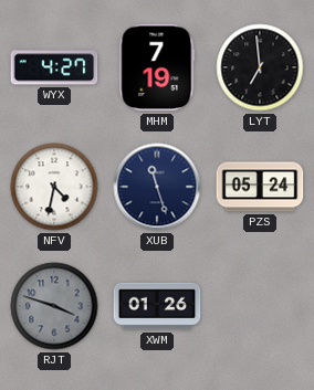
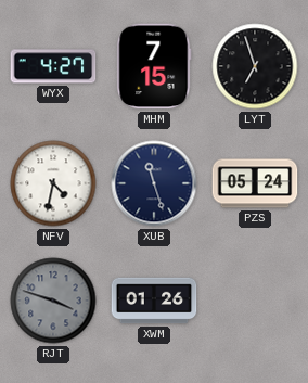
MHM: 7:19 -> 7:15
LYT: 6:59 -> 6:57
